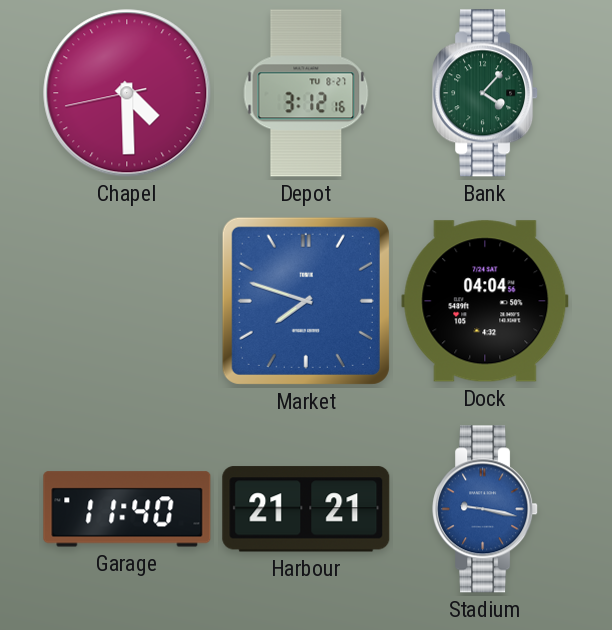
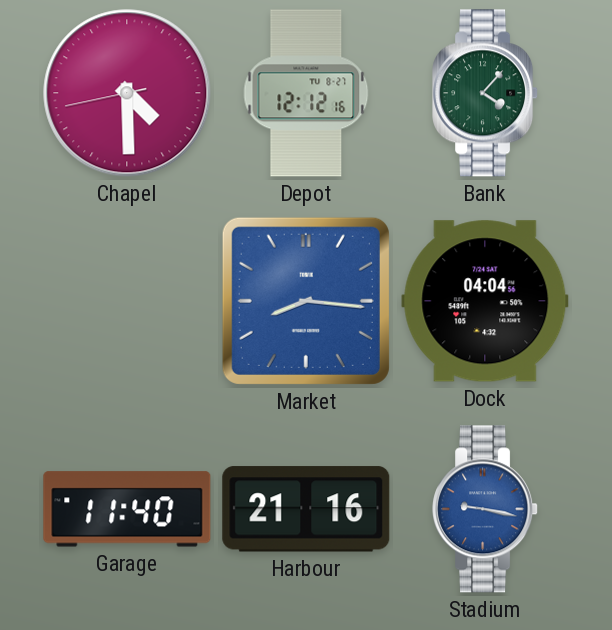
Depot: 3:12 -> 12:12
Market: 7:48 -> 8:16
Harbour: 21:21 -> 21:16
